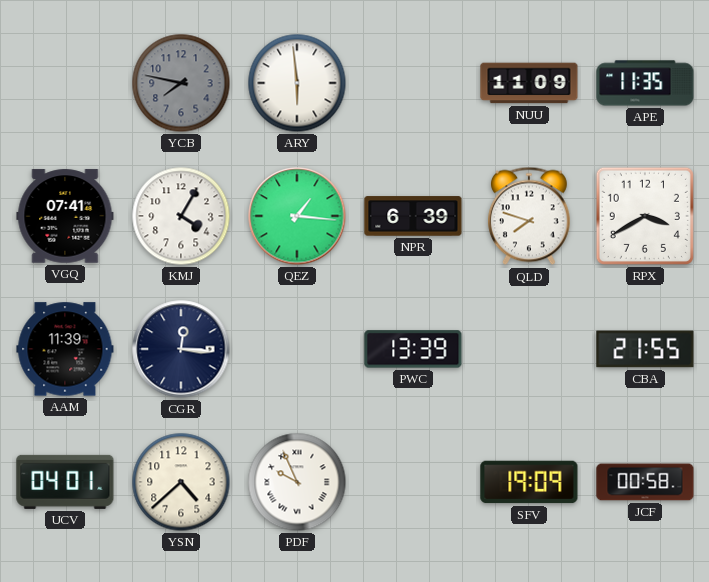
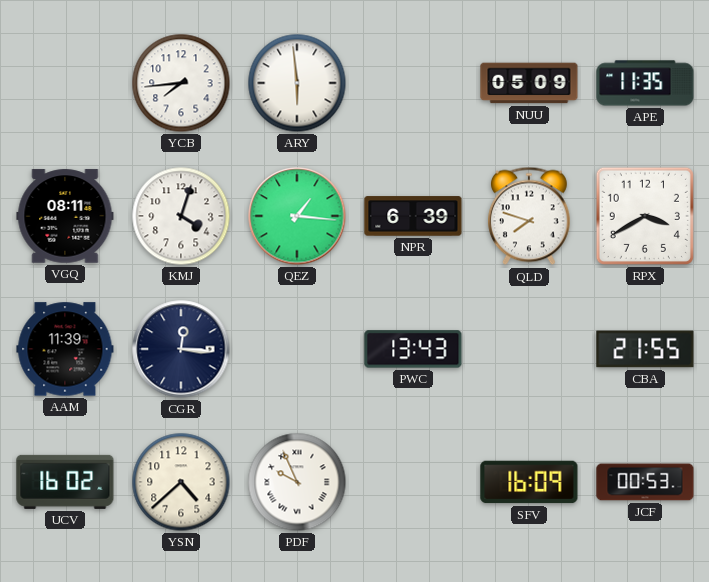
YCB: 7:47 -> 7:44
YCB dial: grey -> white
NUU: 11:09 -> 05:09
VGQ: 07:41 -> 08:11
KMJ: 4:05 -> 4:03
PWC: 13:39 -> 13:43
UCV: 04:01 -> 16:02
SFV: 19:09 -> 16:09
JCF: 00:58 -> 00:53
